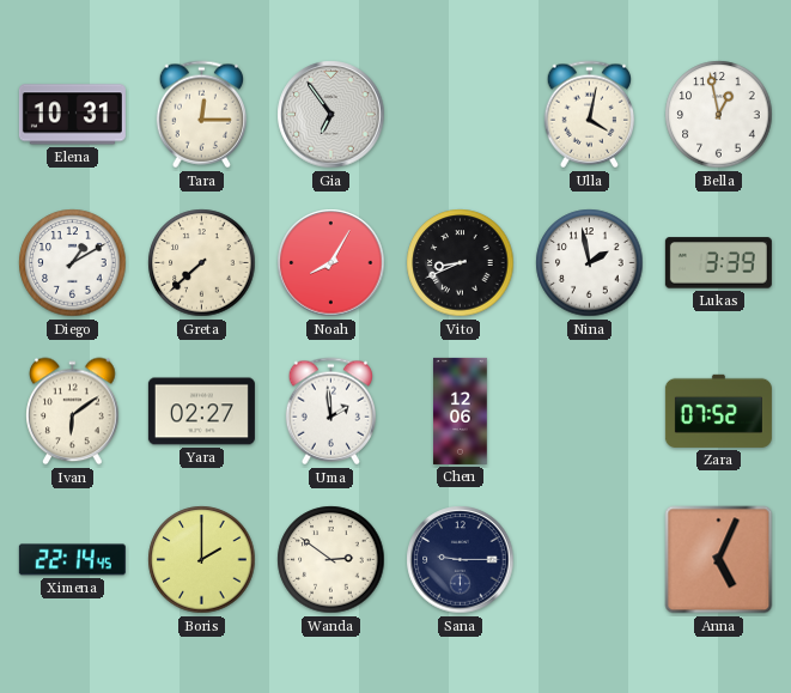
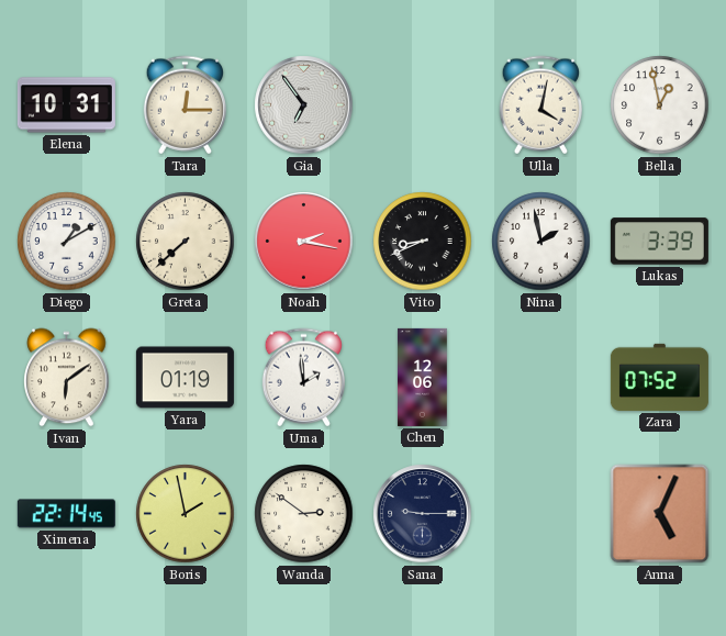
Noah: 8:05 -> 2:17
Yara: 02:27 -> 01:19
Boris: 2:00 -> 1:58
